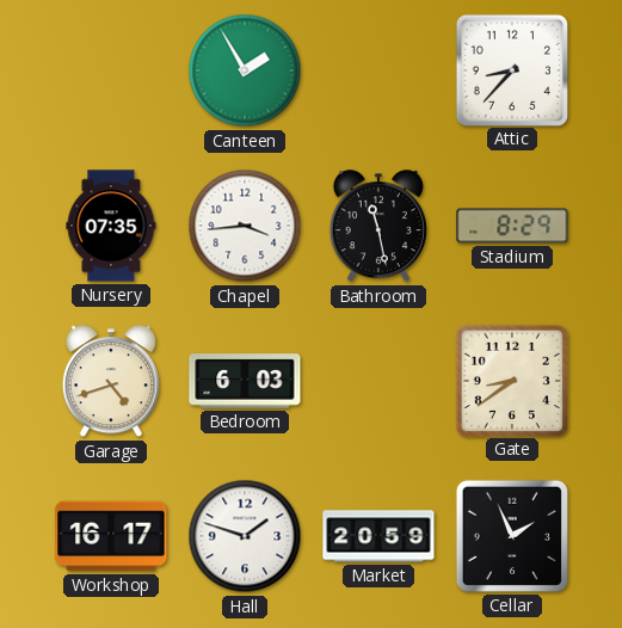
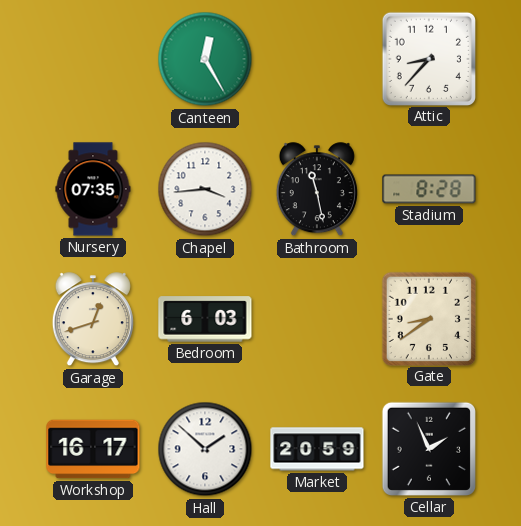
Canteen: 1:55 -> 12:25
Stadium: 8:29 -> 8:28
Garage: 4:42 -> 12:42
Hall: 1:48 -> 1:52
